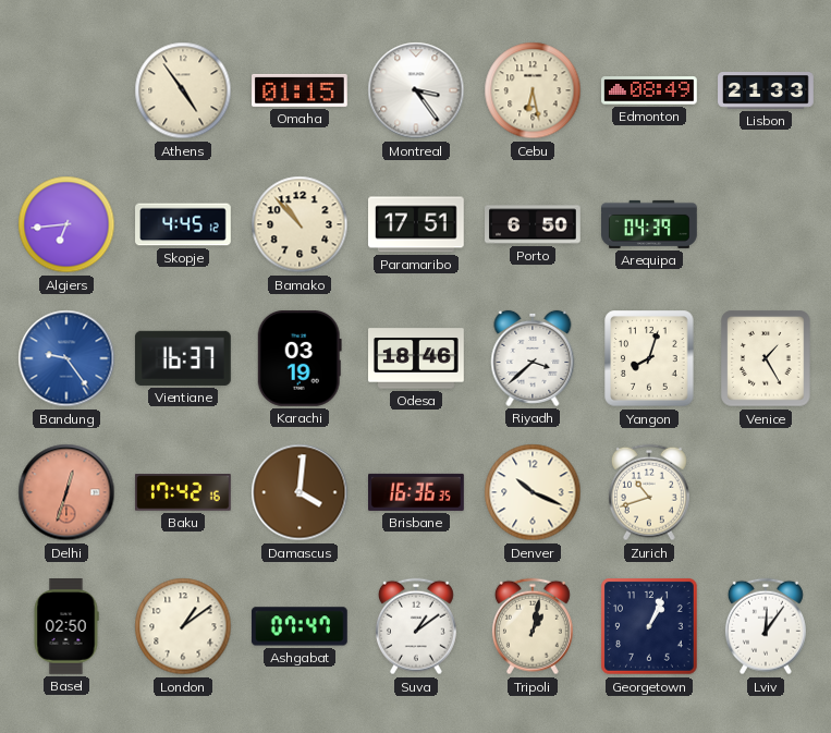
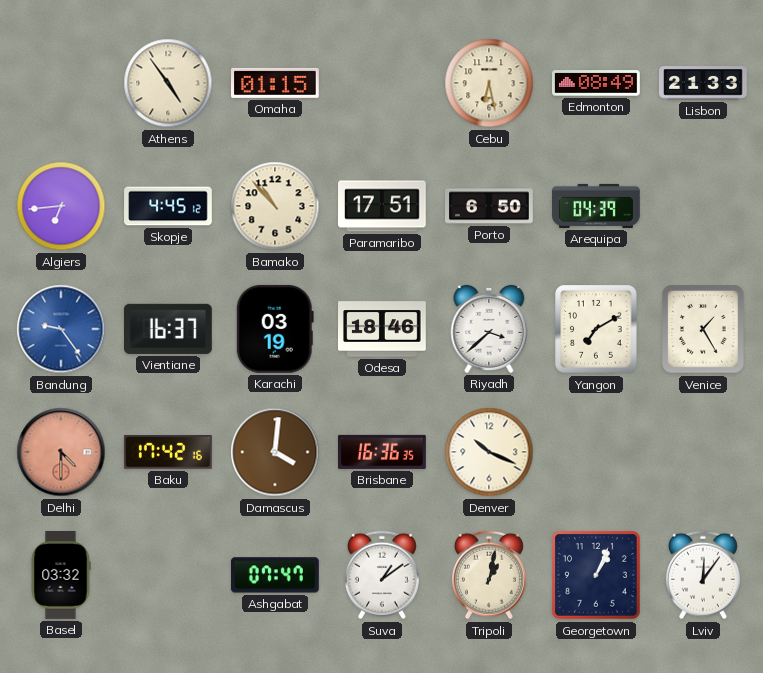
Montreal: 3:24 -> none
Yangon: 8:03 -> 7:10
Delhi: 12:33 -> 4:30
Zurich: 10:42 -> none
Basel: 02:50 -> 03:32
London: 1:09 -> none
